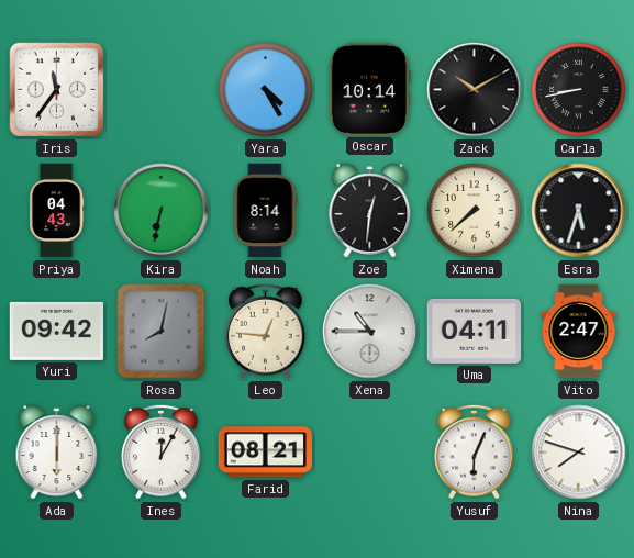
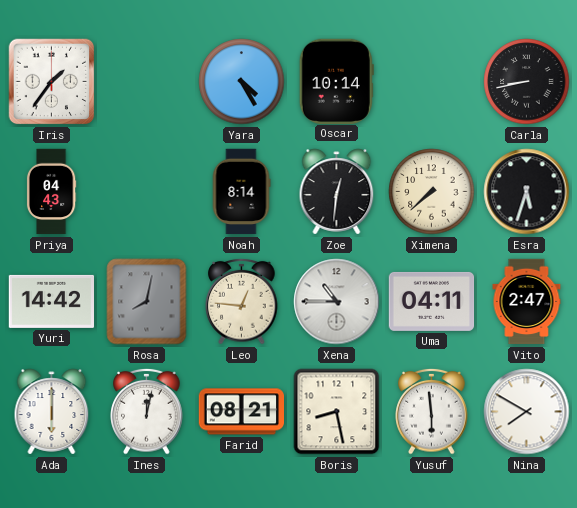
Iris: 11:36 -> 1:36
Zack: 10:10 -> none
Kira: 6:32 -> none
Yuri: 09:42 -> 14:42
Ines: 12:05 -> 12:02
Boris: none -> 8:28
Yusuf: 6:04 -> 5:59
Nina: 7:48 -> 7:50
